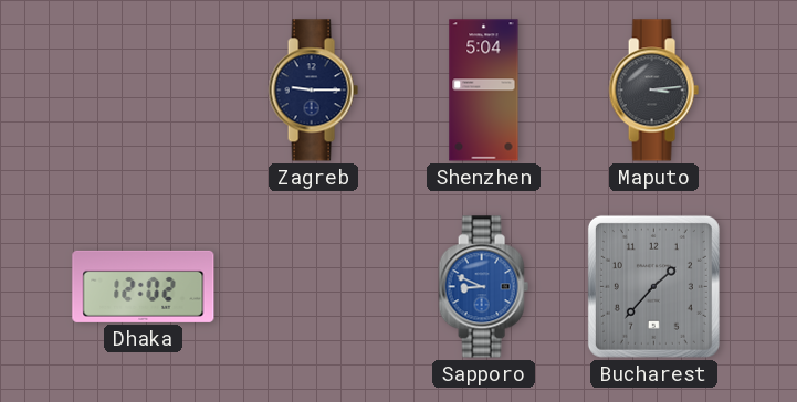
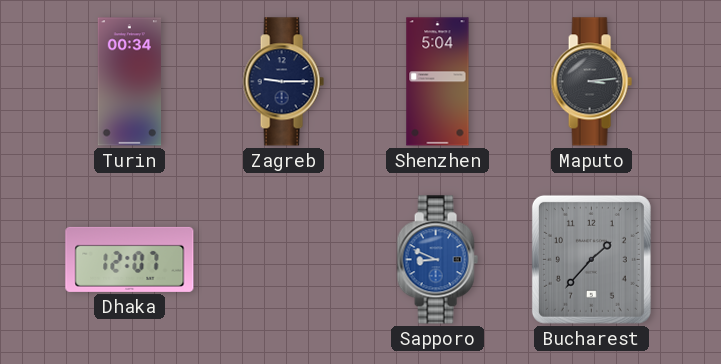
Turin: none -> 00:34
Dhaka: 12:02 -> 12:07
